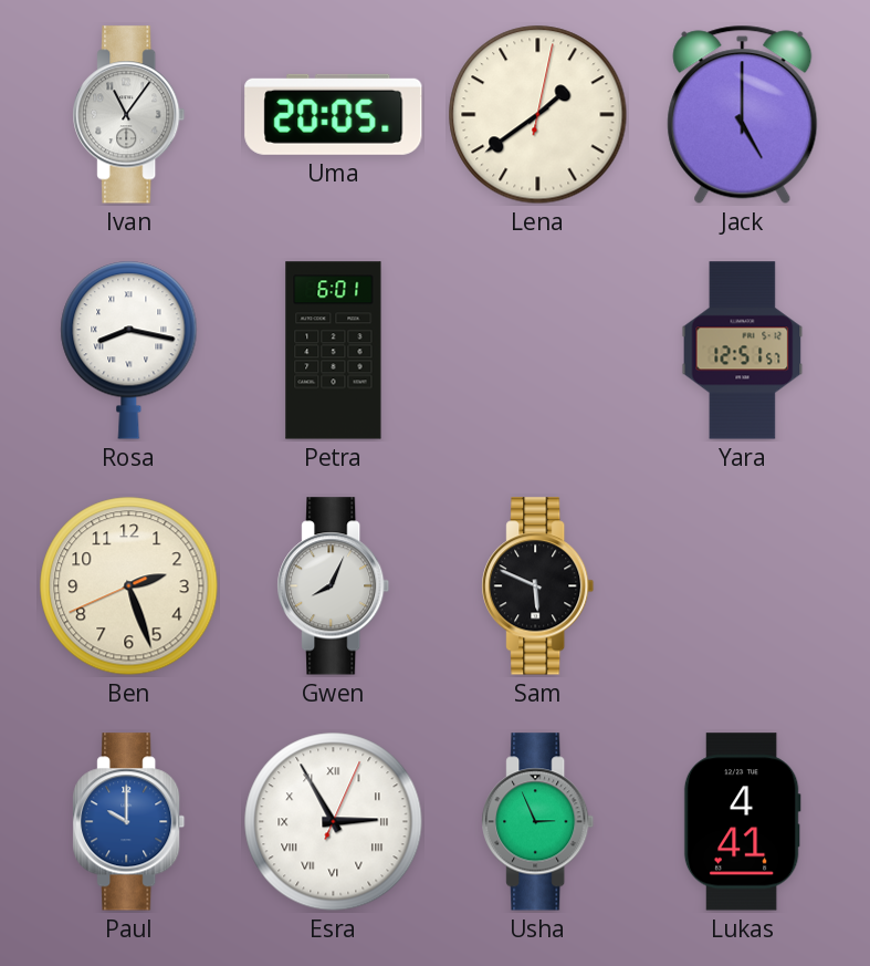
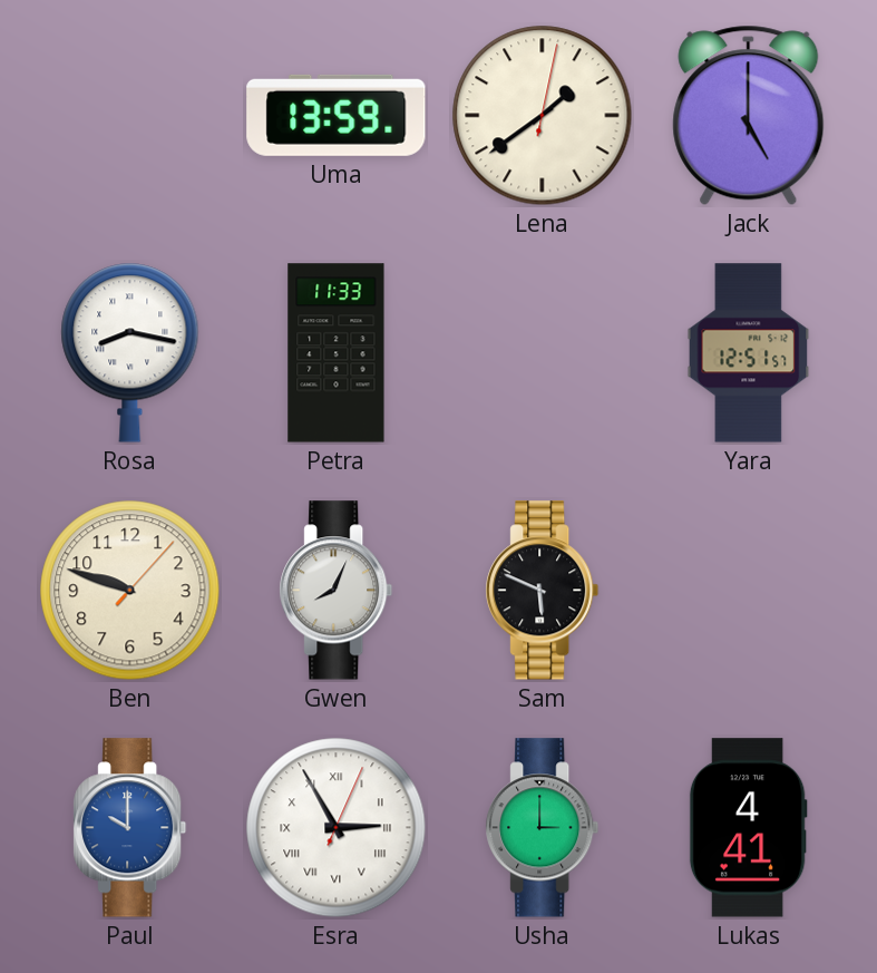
Ivan: 11:06 -> none
Uma: 20:05 -> 13:59
Petra: 6:01 -> 11:33
Ben: 2:26 -> 9:48
Usha: 2:56 -> 3:00
